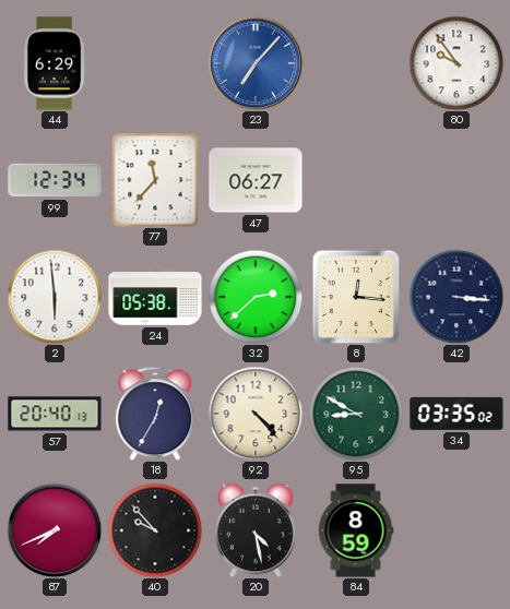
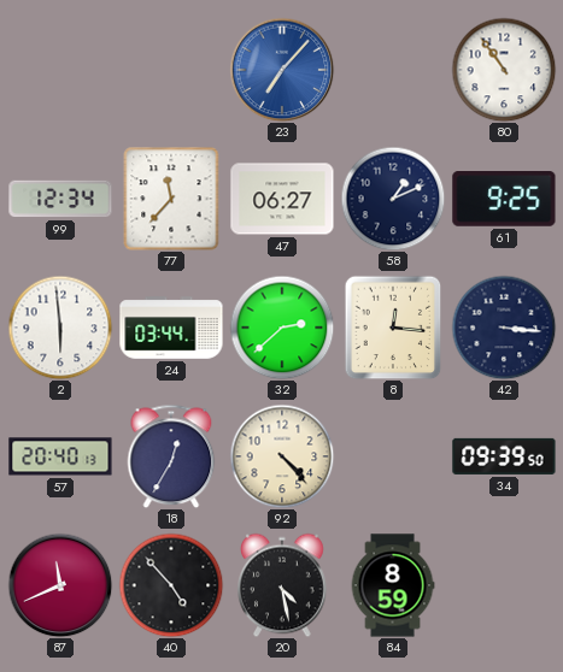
44: 6:29 -> none
80: 9:54 -> 10:54
58: none -> 1:11
61: none -> 9:25
24: 05:38 -> 03:44
95: 8:50 -> none
34: 03:35 -> 09:39
87: 7:41 -> 11:41
40: 9:53 -> 4:53
